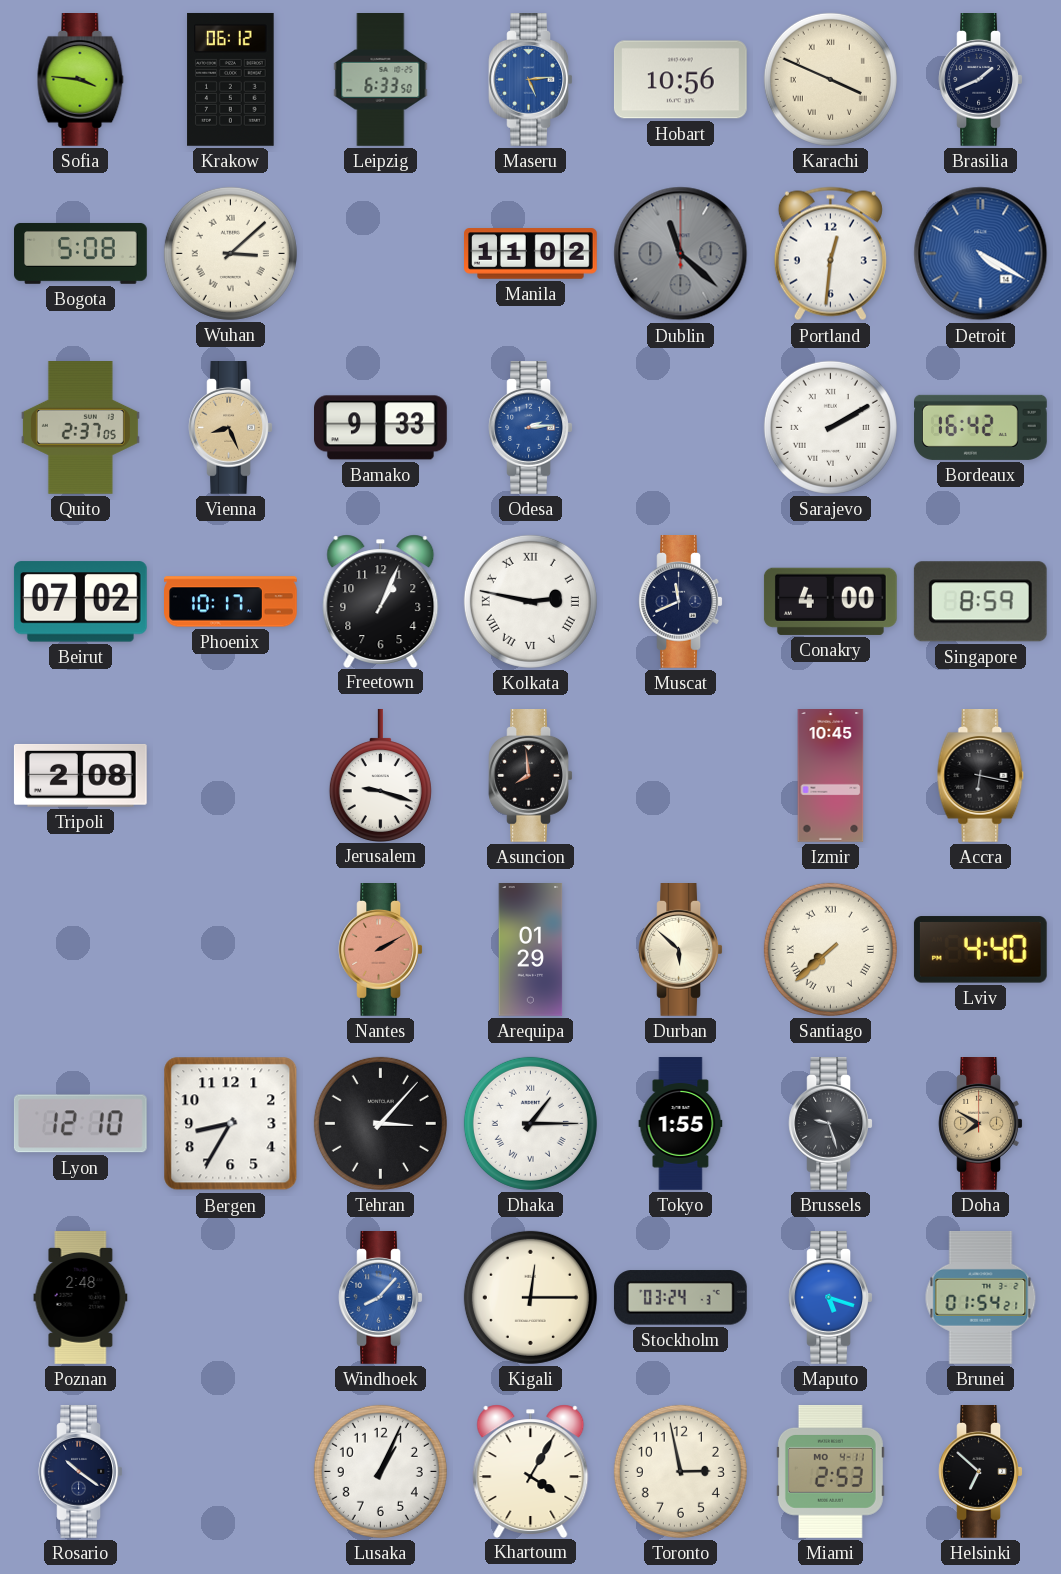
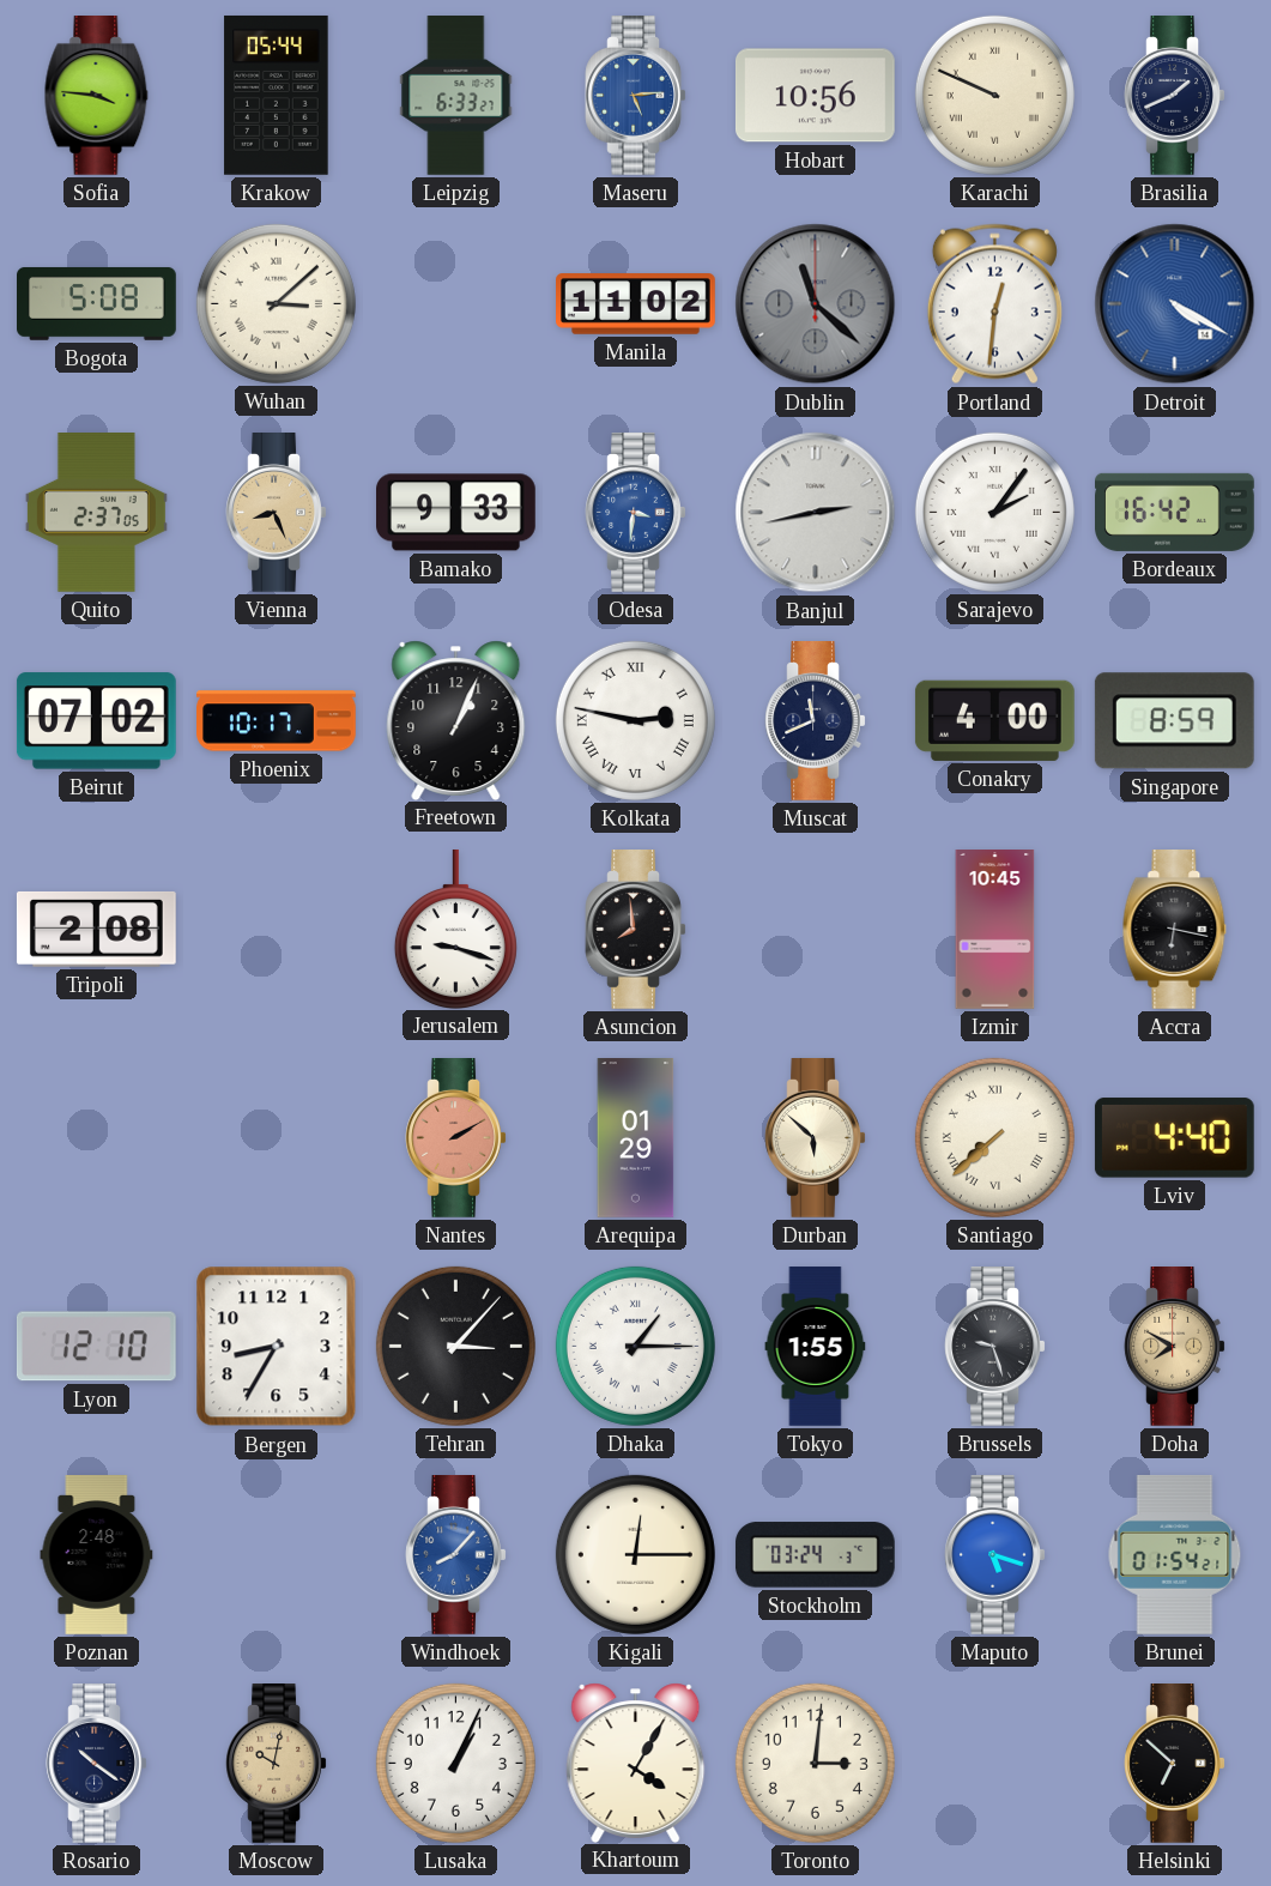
Krakow: 06:12 -> 05:44
Leipzig: 6:33:50 -> 6:33:27
Karachi: 3:49 -> 9:49
Odesa: 2:14 -> 3:31
Banjul: none -> 2:43
Sarajevo: 2:10 -> 2:06
Moscow: none -> 10:02
Toronto: 2:58 -> 3:01
Miami: 2:53 -> none
